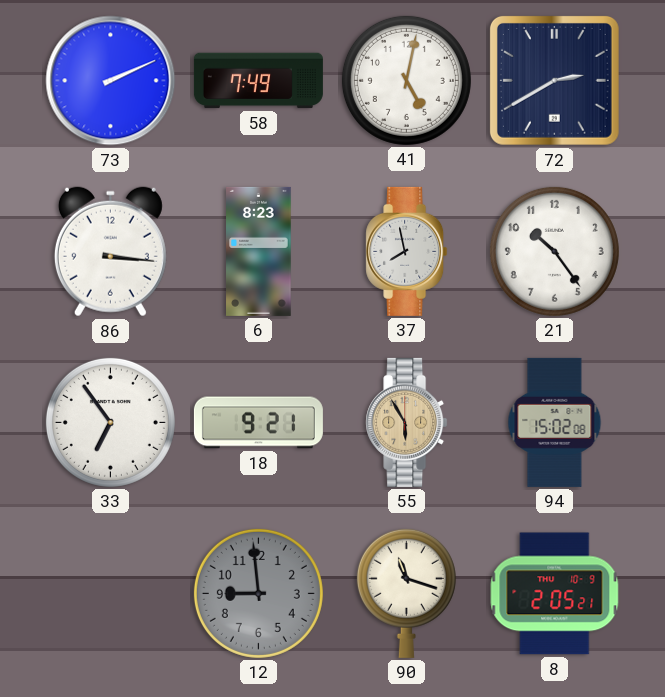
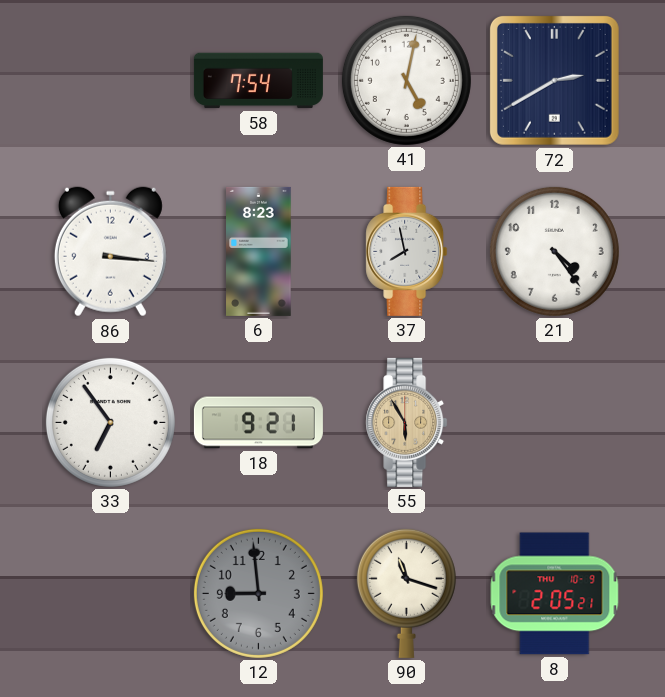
73: 2:11 -> none
58: 7:49 -> 7:54
21: 10:24 -> 4:24
94: 15:02 -> none
